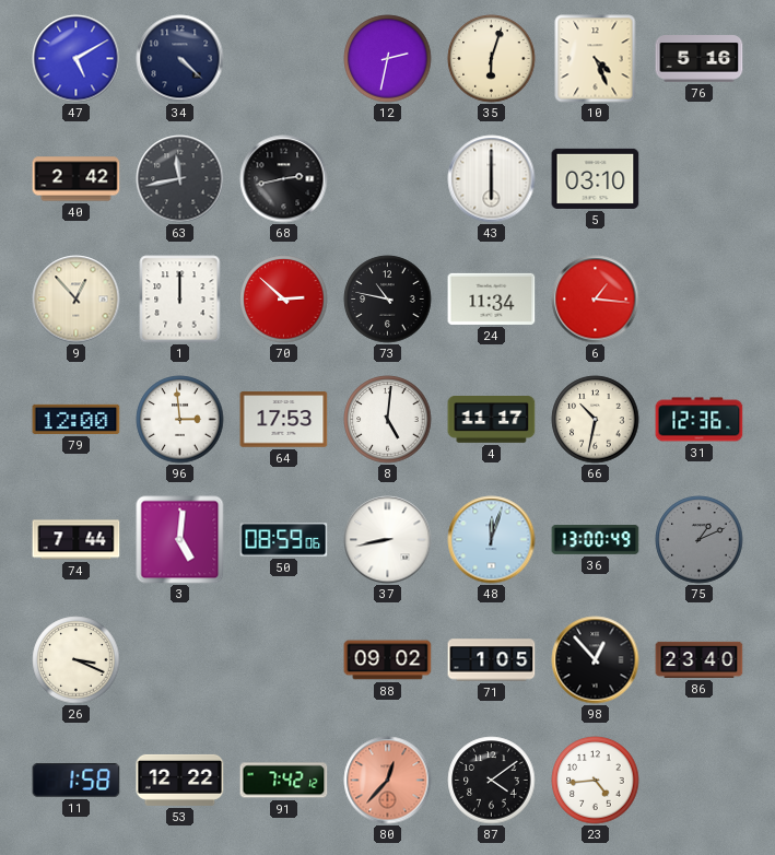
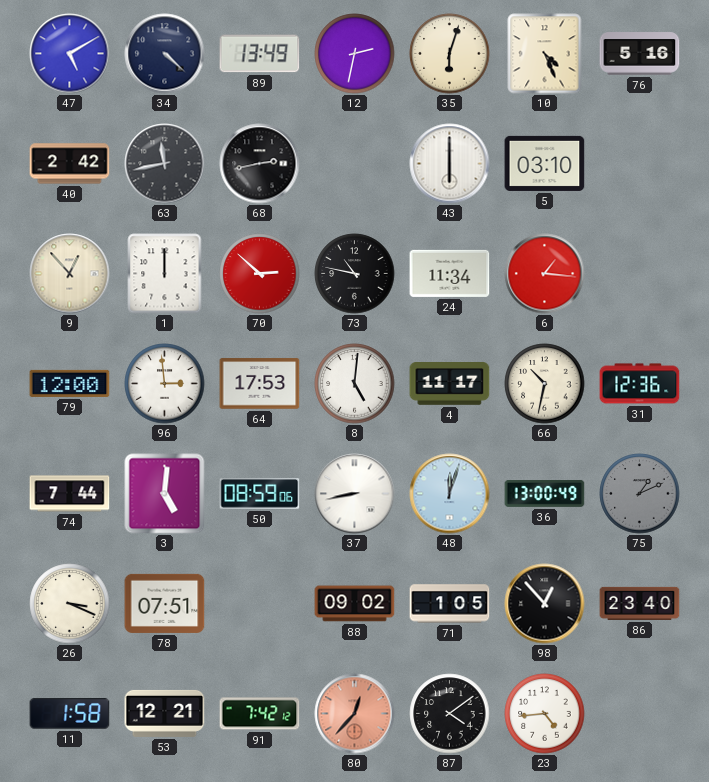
89: none -> 13:49
78: none -> 07:51
53: 12:22 -> 12:21
